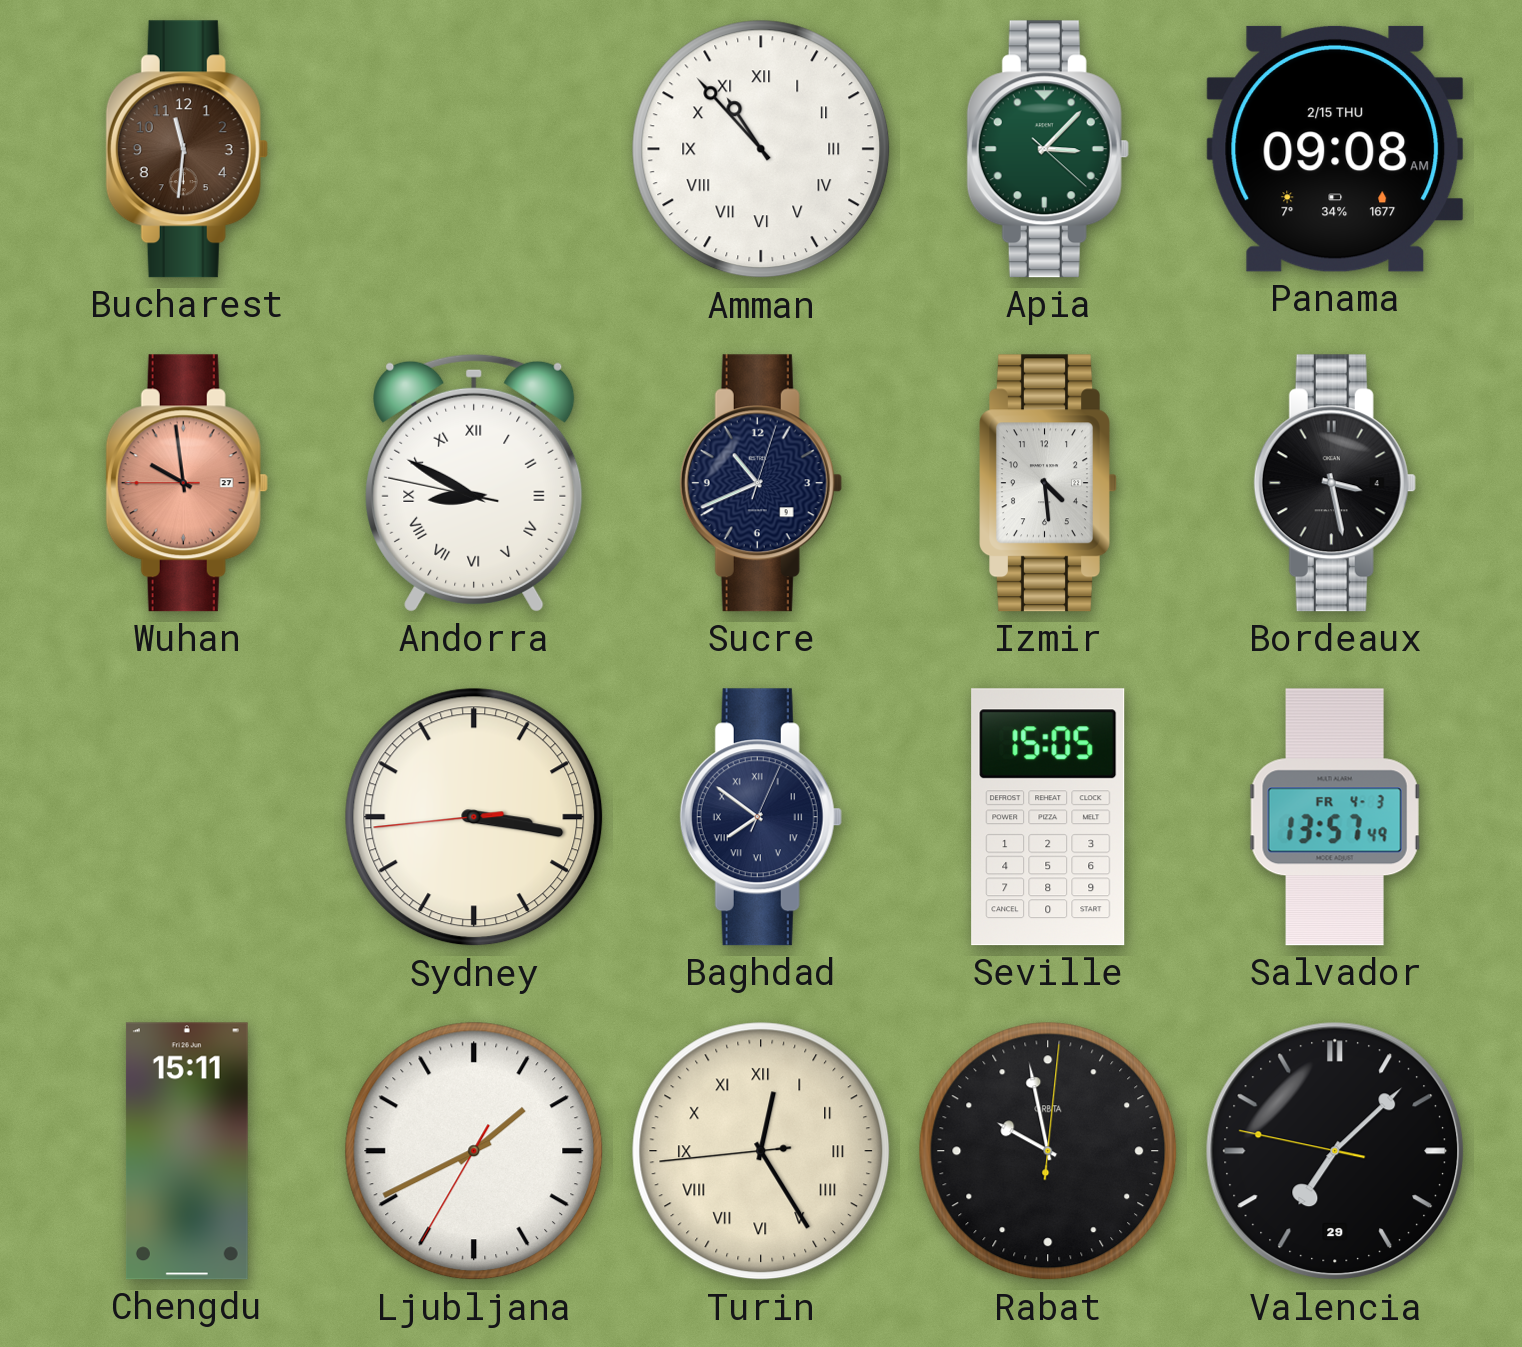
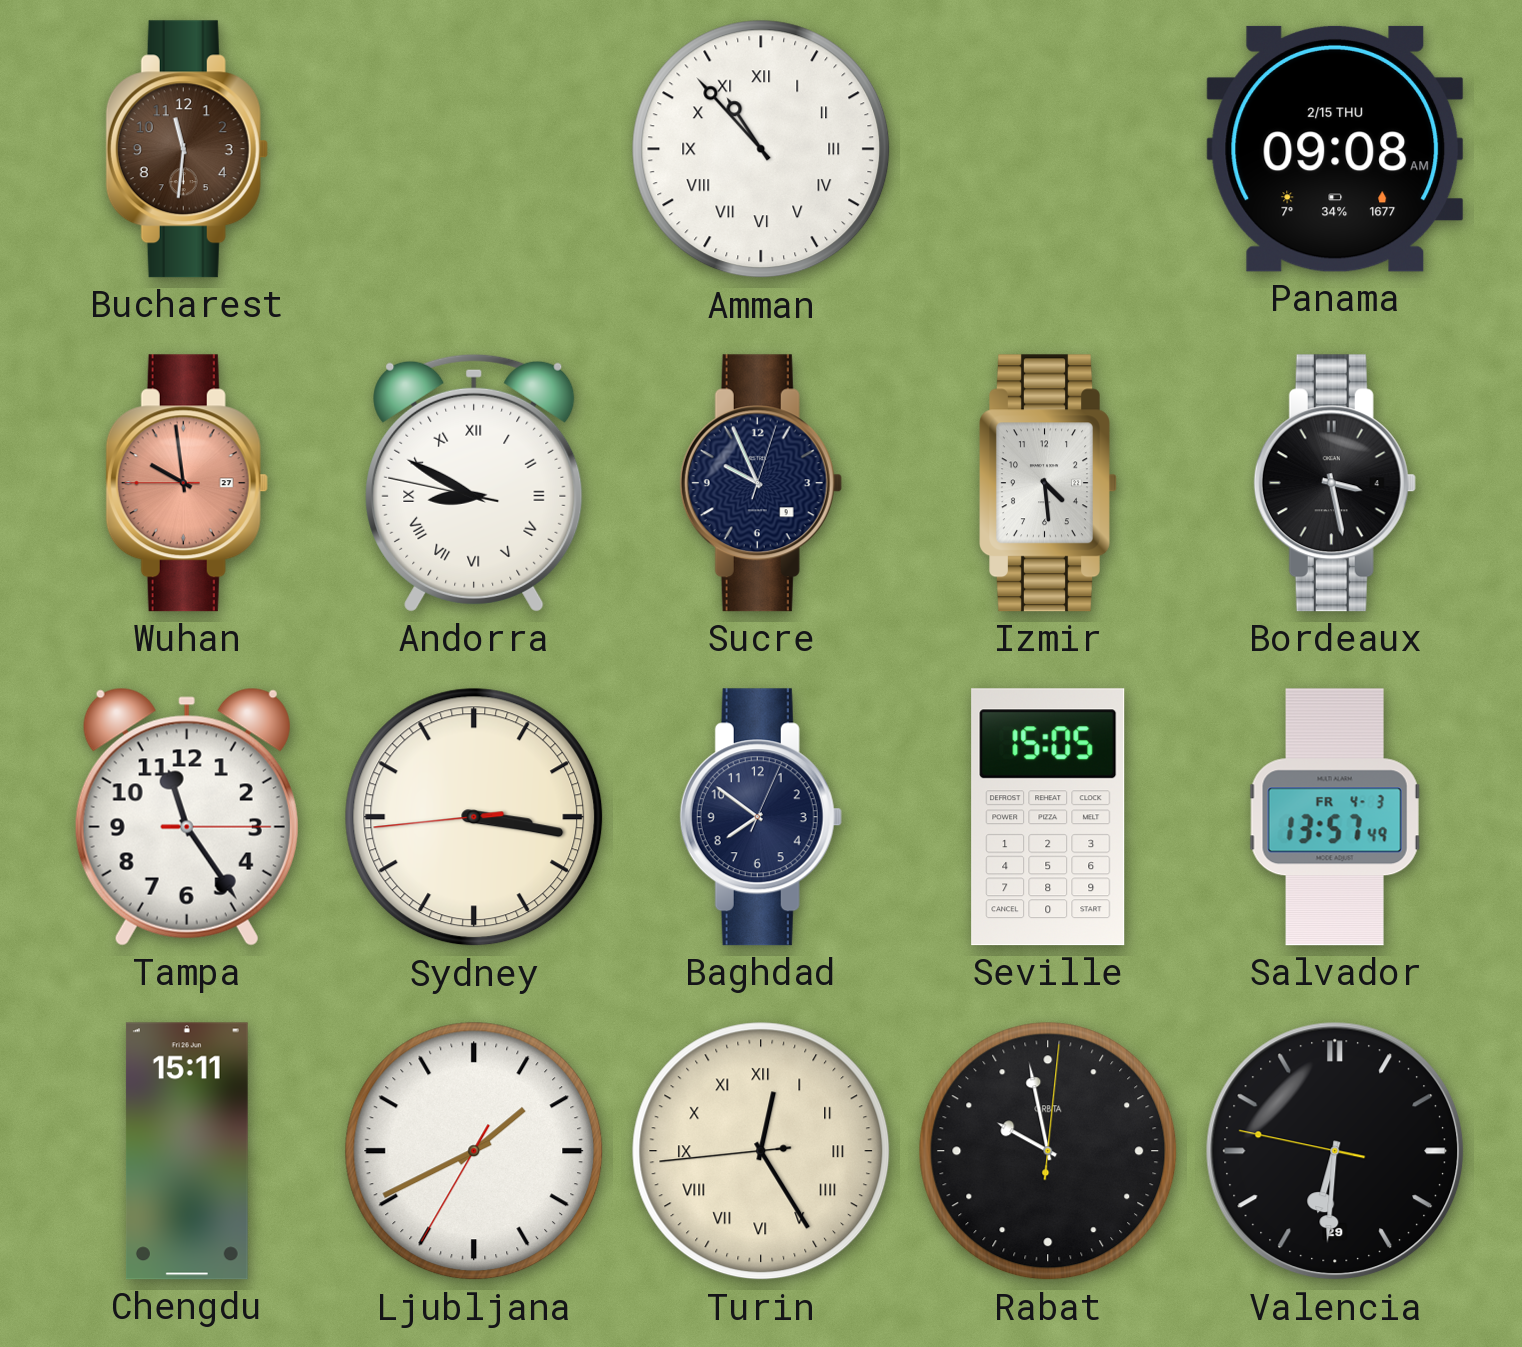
Apia: 3:07 -> none
Sucre: 10:41 -> 9:56
Tampa: none -> 11:24
Baghdad numerals: Roman -> Arabic
Valencia: 7:07 -> 6:30
